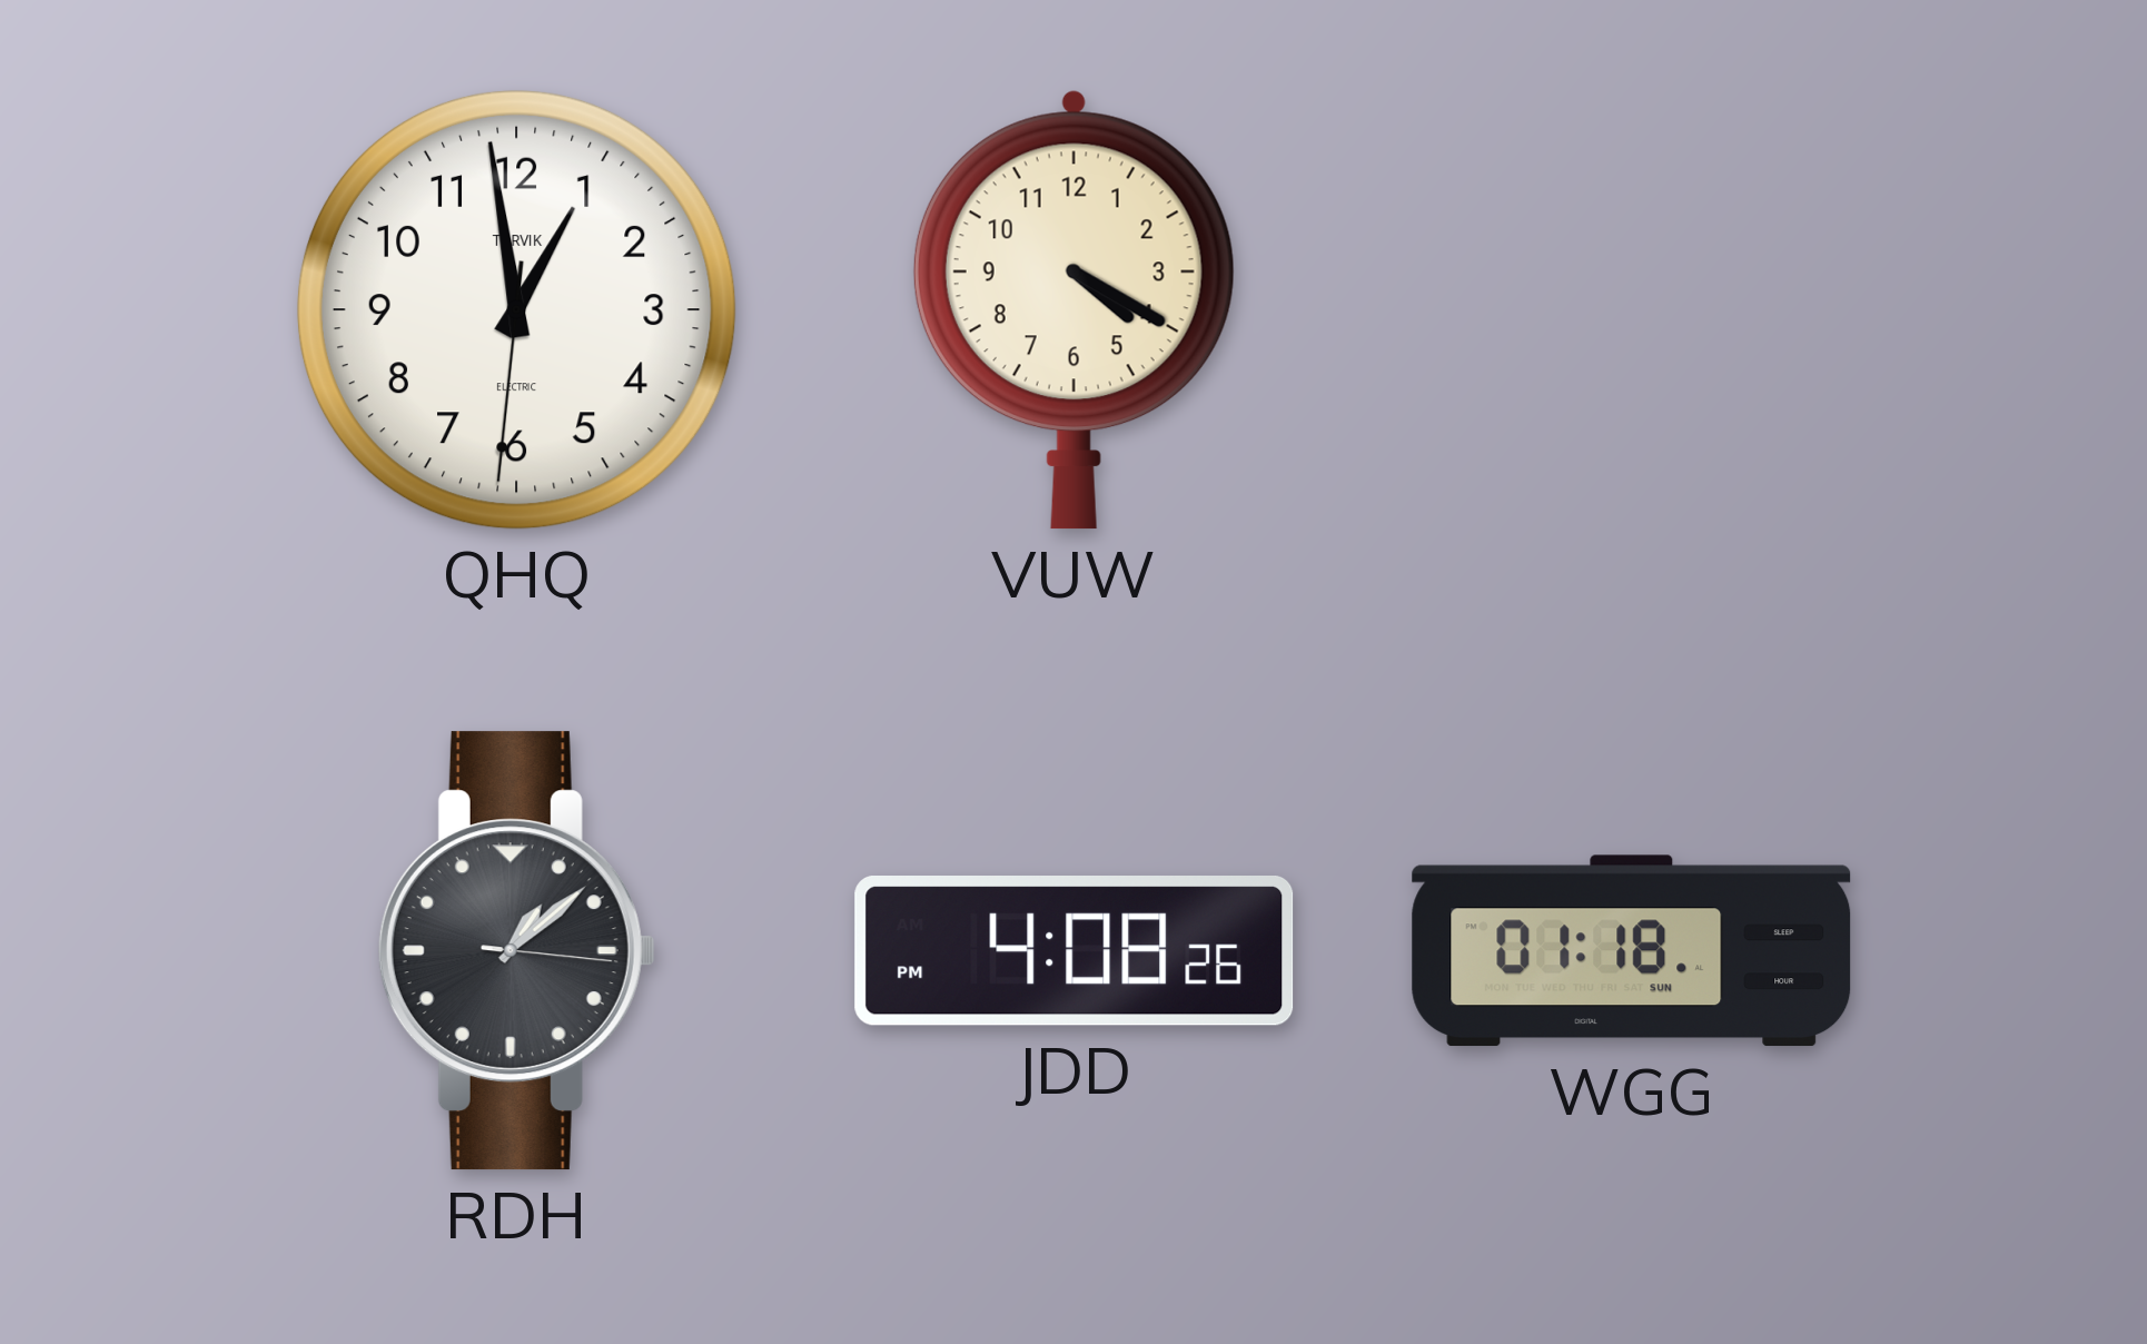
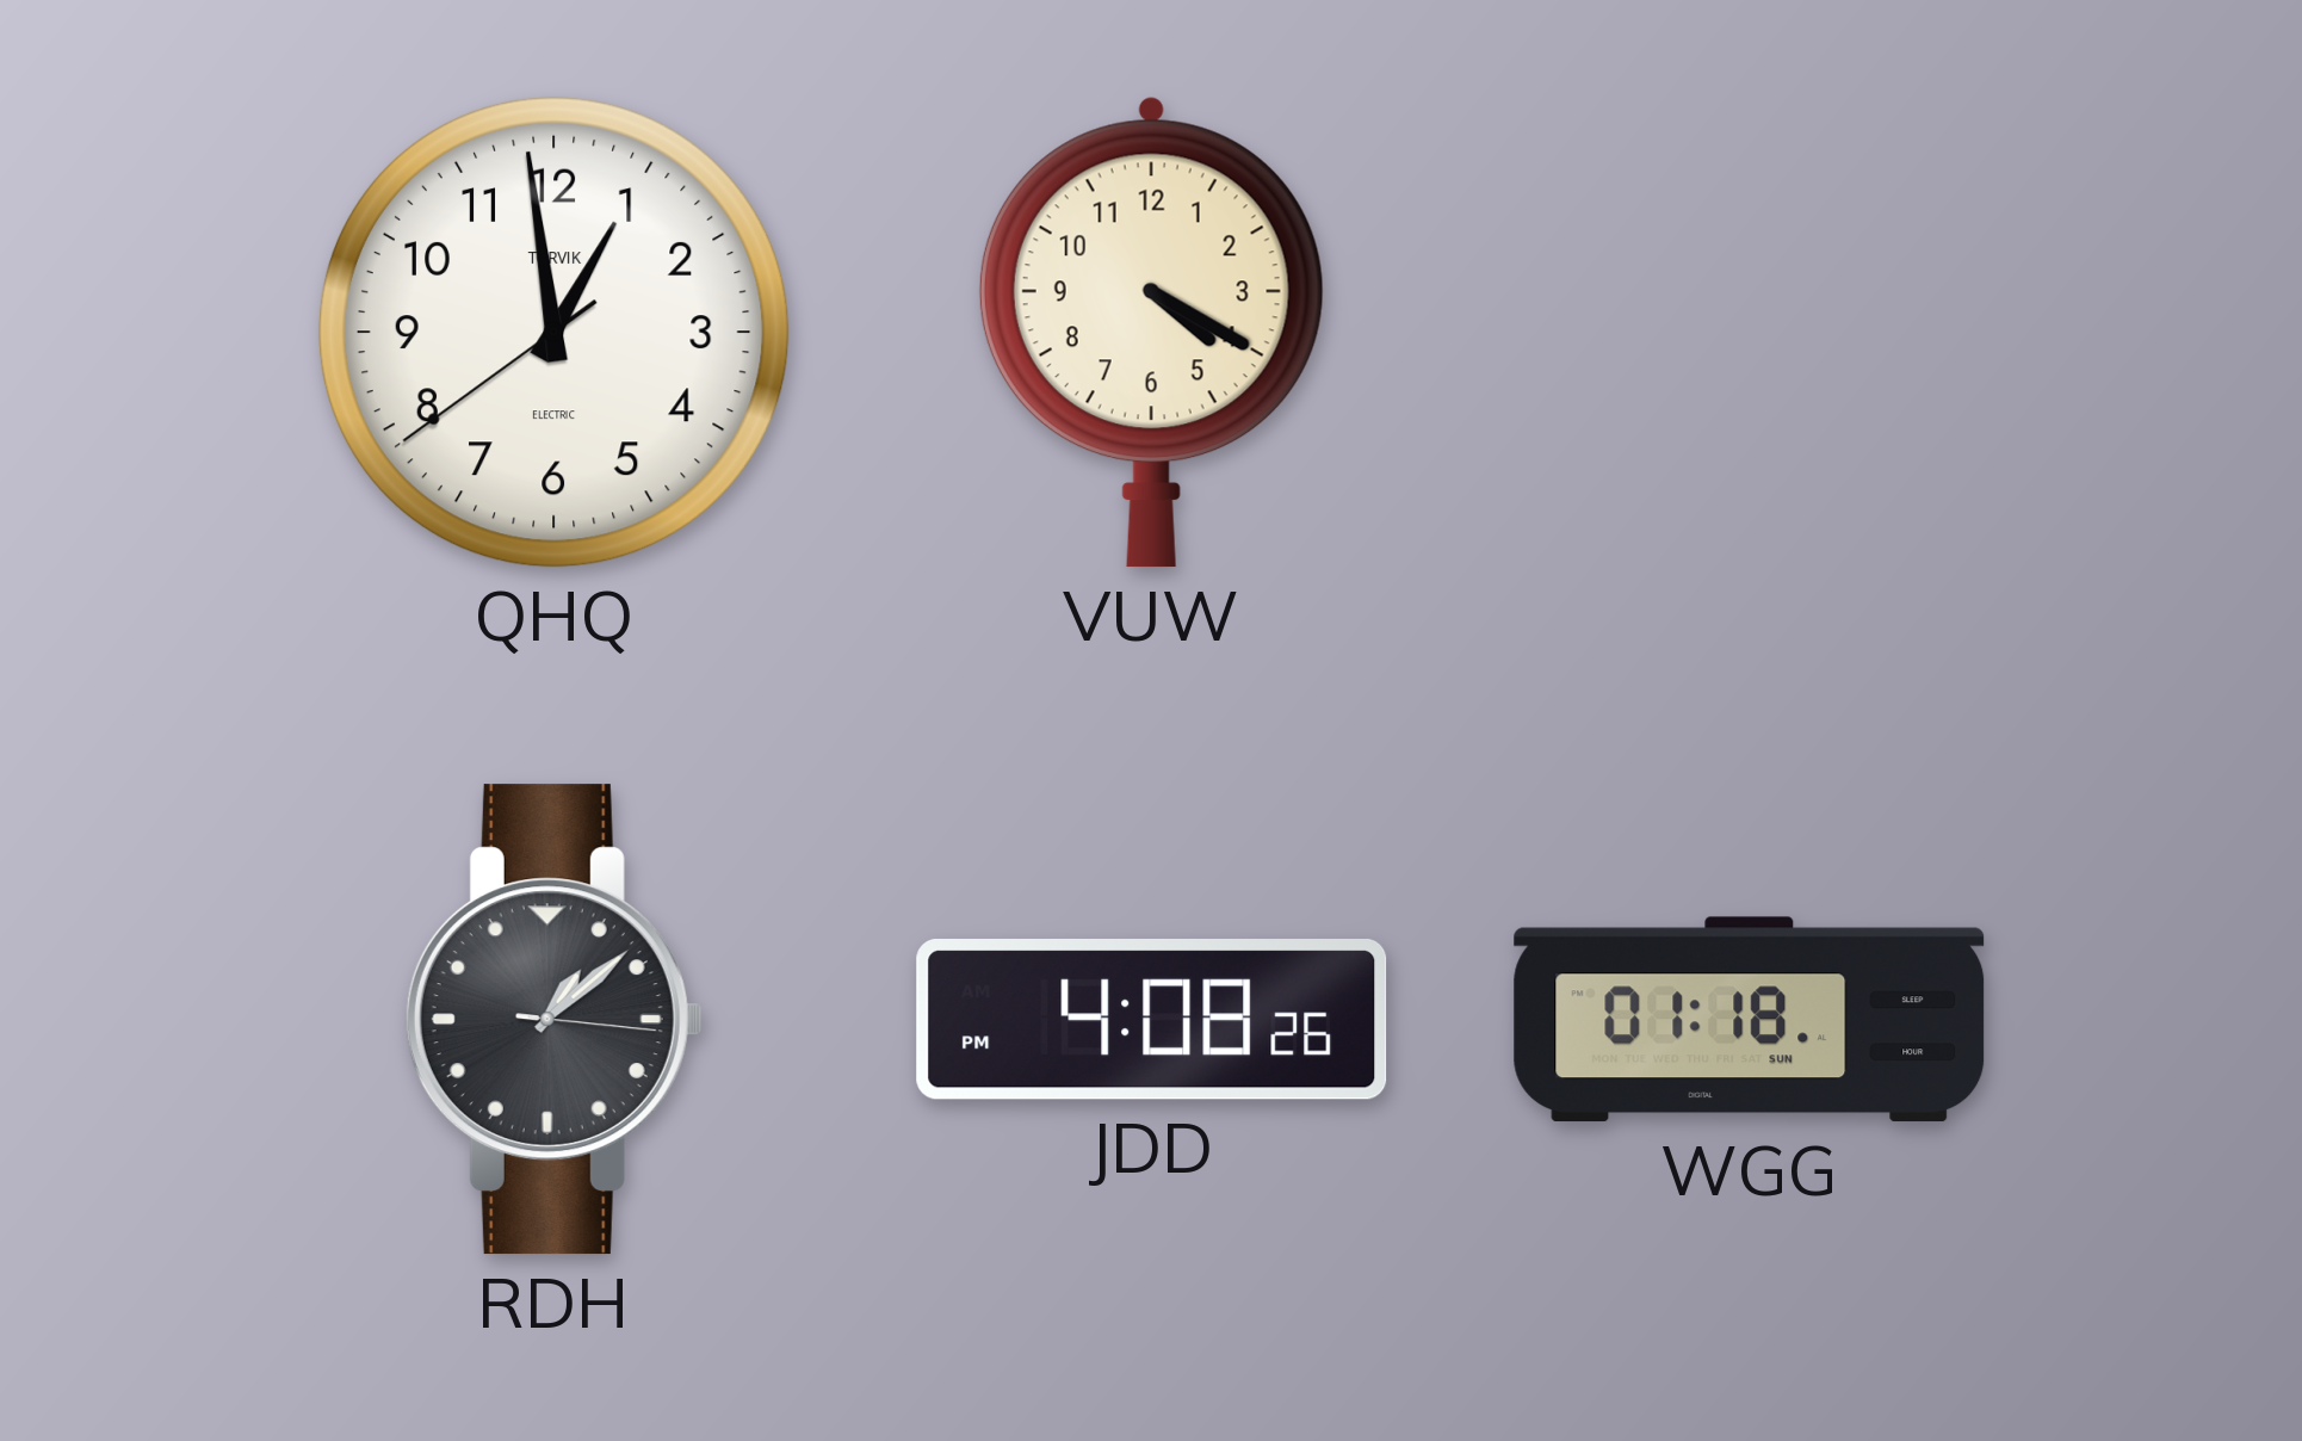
QHQ: 12:58:31 -> 12:58:39
